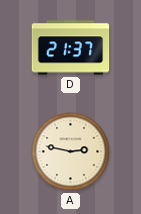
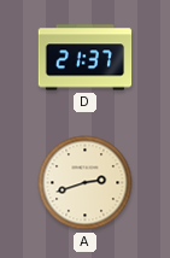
A: 2:47 -> 2:42
